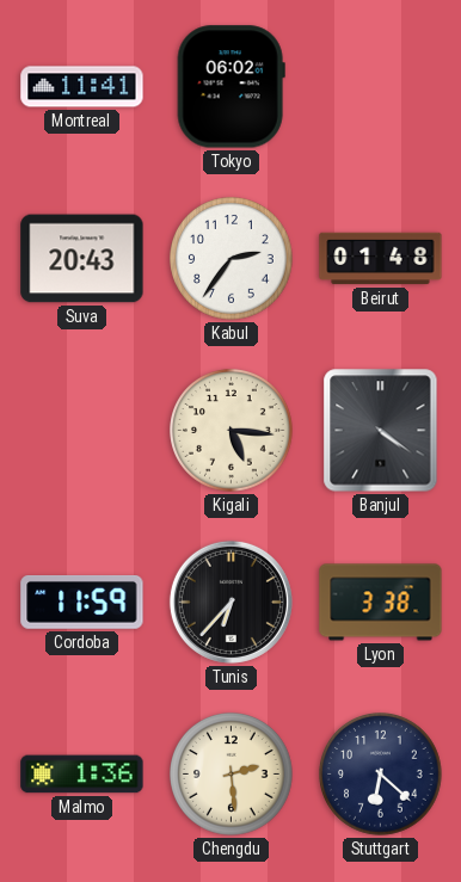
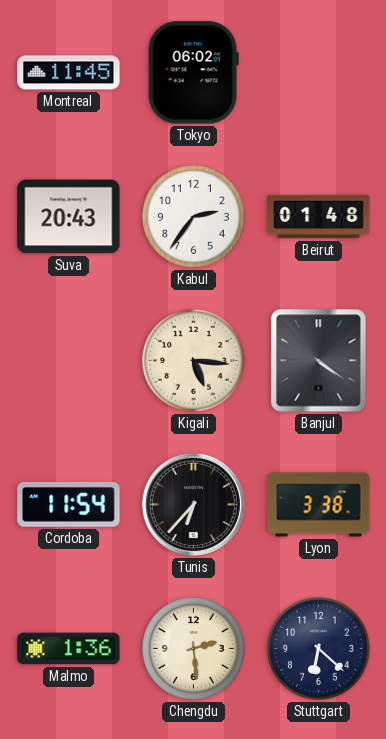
Montreal: 11:41 -> 11:45
Cordoba: 11:59 -> 11:54
